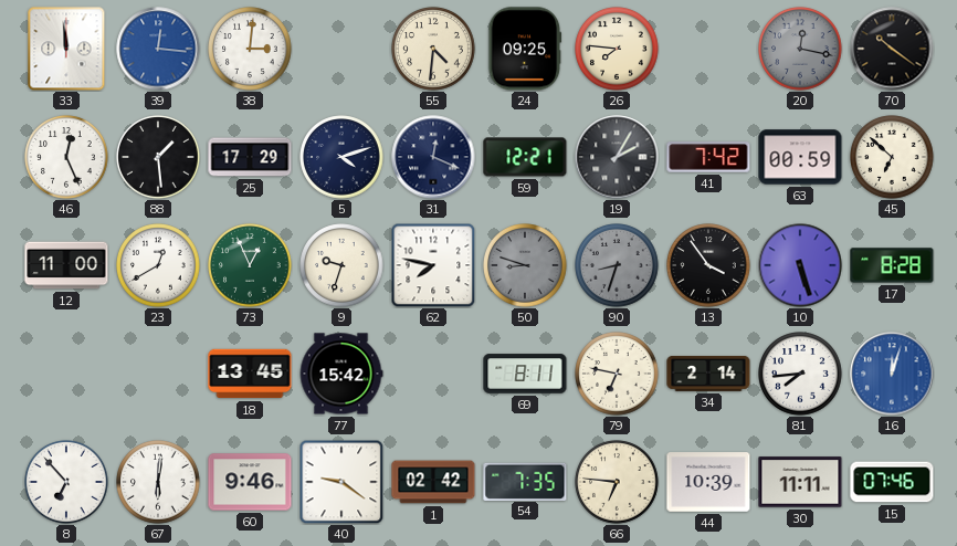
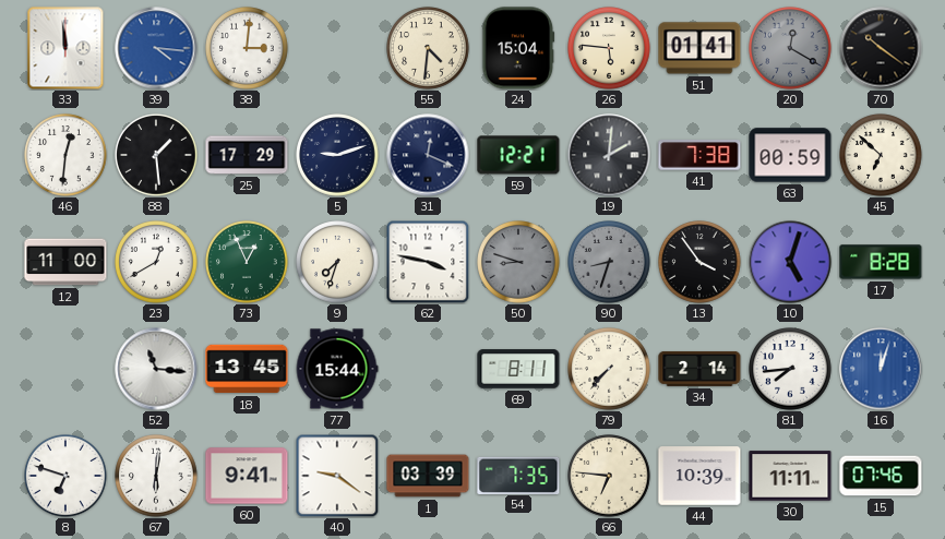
39: 12:16 -> 4:16
24: 09:25 -> 15:04
26: 7:46 -> 5:46
51: none -> 01:41
20: 12:17 -> 12:20
46: 12:26 -> 12:31
5: 4:12 -> 9:12
19: 2:05 -> 2:01
41: 7:42 -> 7:38
9: 9:33 -> 7:33
62: 7:47 -> 3:47
10: 5:27 -> 5:03
52: none -> 11:16
77: 15:42 -> 15:44
79: 6:47 -> 7:37
8: 6:53 -> 6:48
60: 9:46 -> 9:41
1: 02:42 -> 03:39
